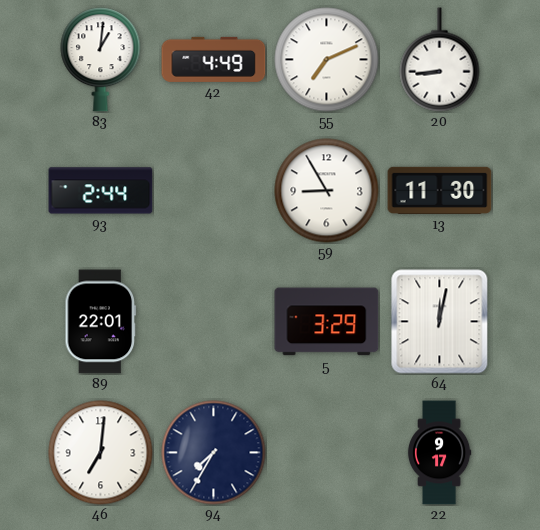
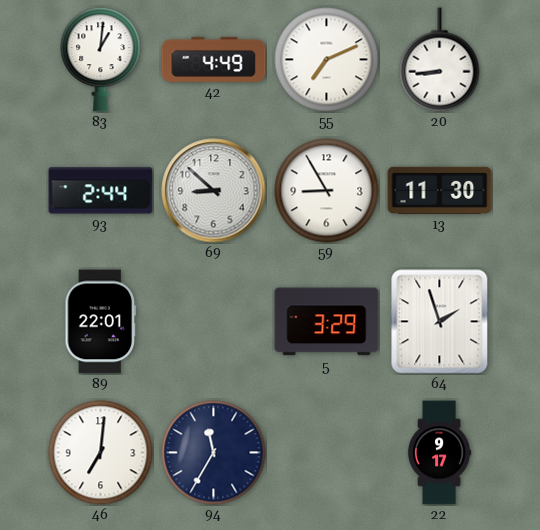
69: none -> 8:52
64: 12:02 -> 1:57
94: 7:35 -> 11:35
